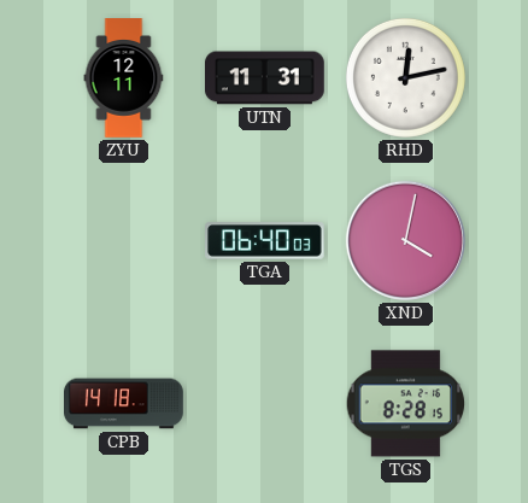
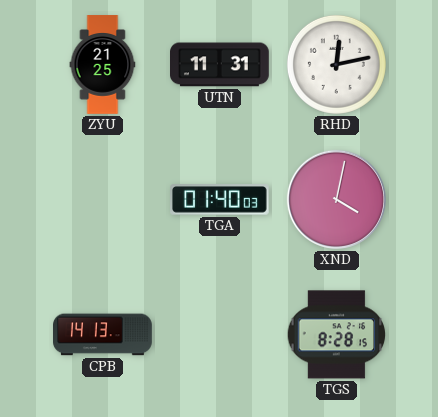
ZYU: 12:11 -> 21:25
TGA: 06:40 -> 01:40
CPB: 14:18 -> 14:13
